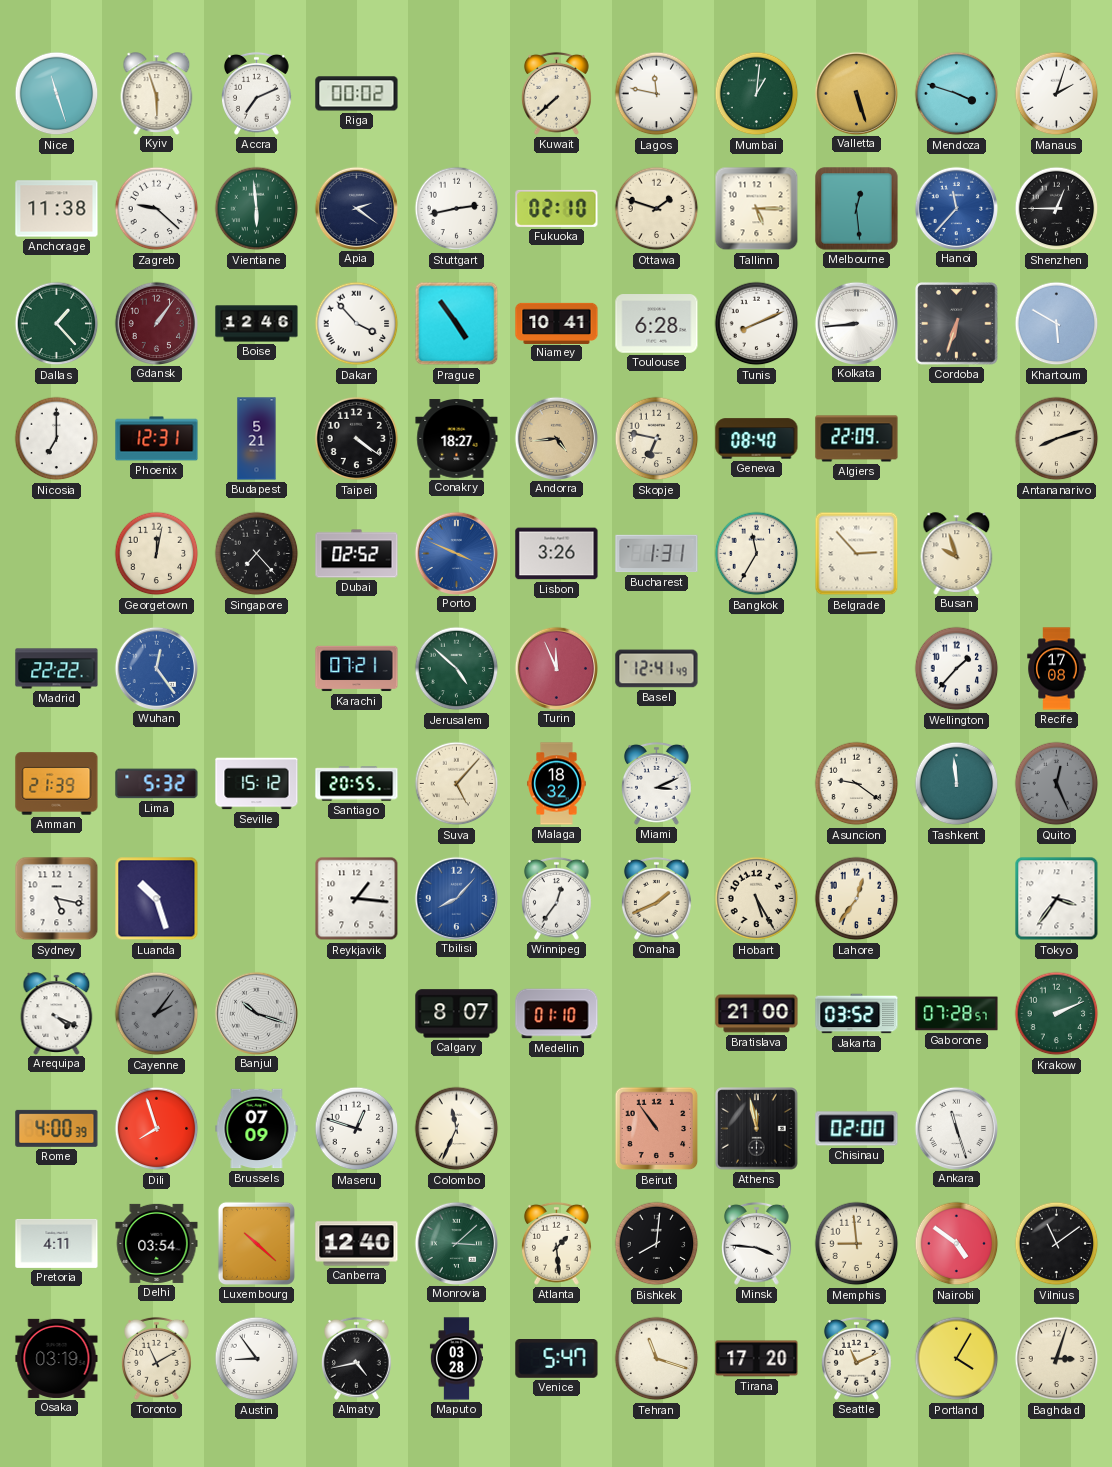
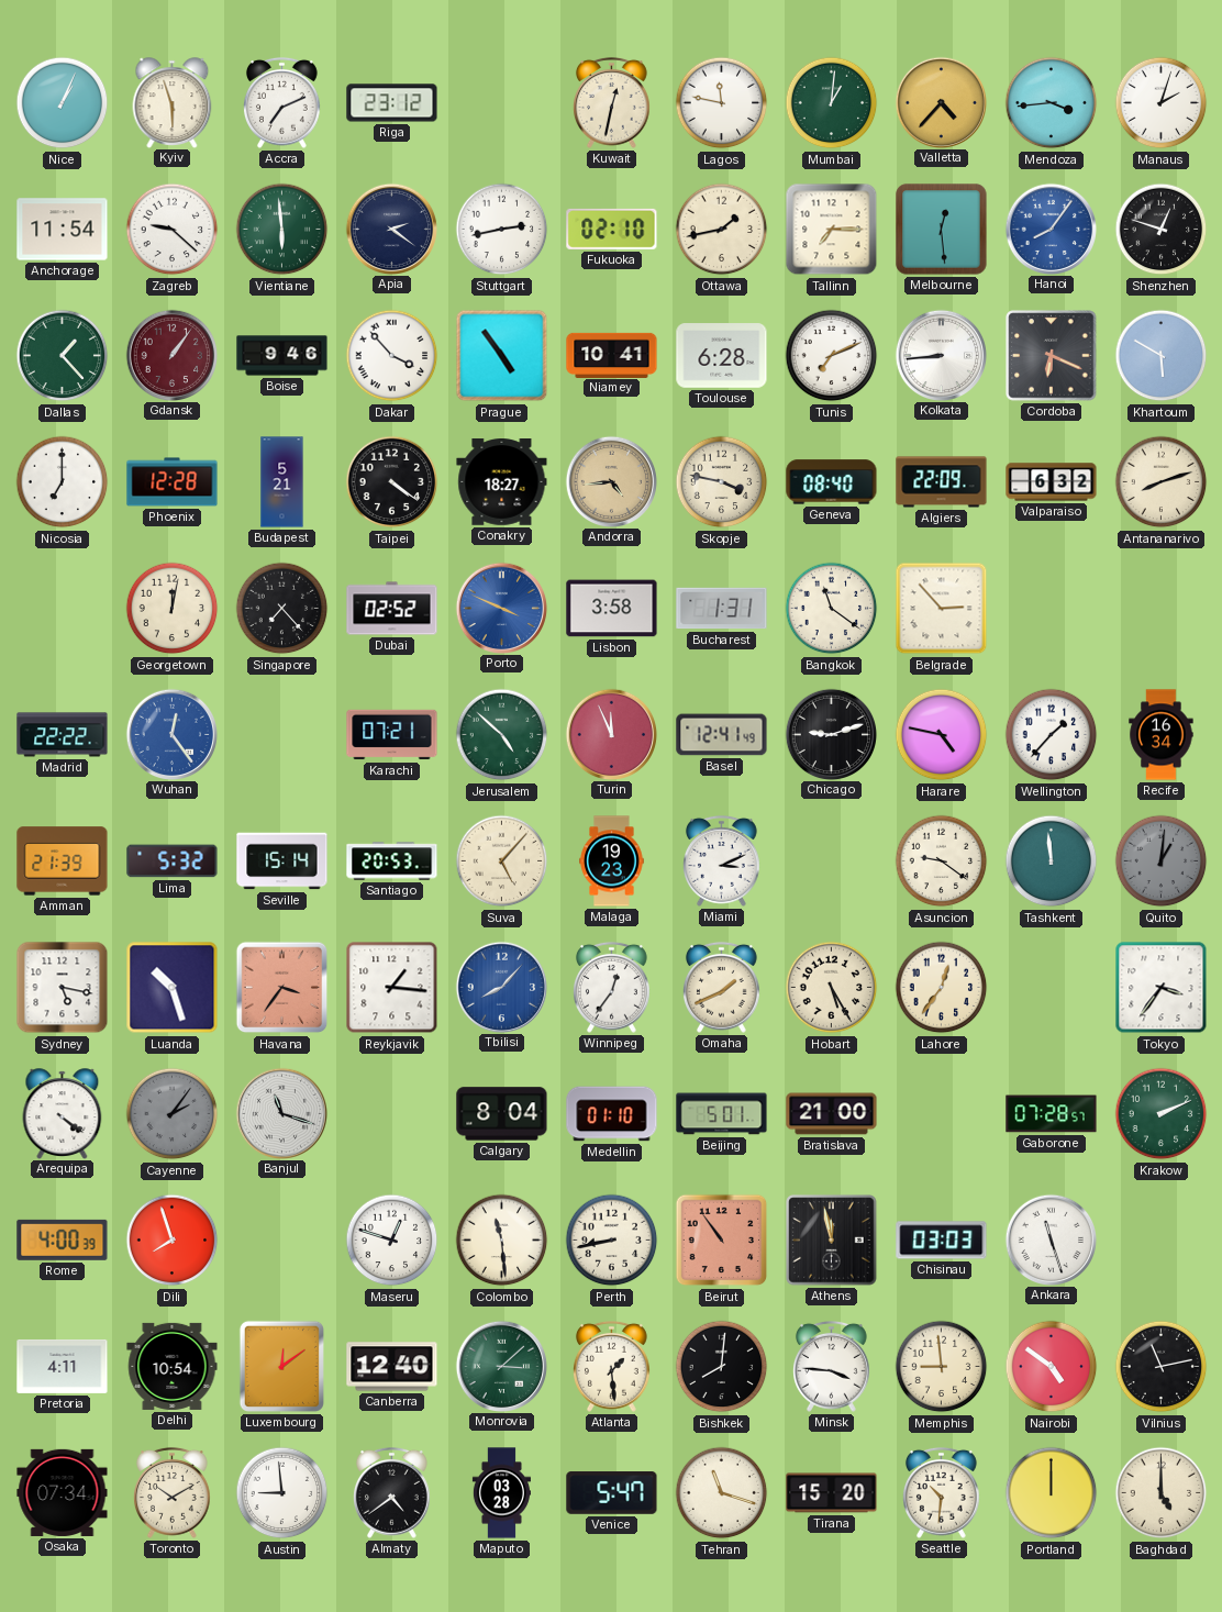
Nice: 11:27 -> 1:04
Riga: 00:02 -> 23:12
Kuwait: 7:38 -> 12:32
Valletta: 5:27 -> 4:37
Mendoza: 3:48 -> 3:44
Anchorage: 11:38 -> 11:54
Ottawa: 1:48 -> 1:43
Tallinn: 5:15 -> 7:15
Hanoi: 11:37 -> 8:06
Shenzhen: 12:45 -> 12:48
Boise: 12:46 -> 9:46
Tunis: 8:11 -> 7:11
Cordoba: 6:33 -> 6:19
Phoenix: 12:31 -> 12:28
Skopje: 6:47 -> 3:47
Valparaiso: none -> 6:32
Lisbon: 3:26 -> 3:58
Bangkok: 11:35 -> 11:21
Busan: 9:57 -> none
Chicago: none -> 9:12
Harare: none -> 4:47
Recife: 17:08 -> 16:34
Seville: 15:12 -> 15:14
Santiago: 20:55 -> 20:53
Malaga: 18:32 -> 19:23
Quito: 12:26 -> 1:01
Havana: none -> 3:36
Arequipa: 4:19 -> 4:21
Banjul: 10:18 -> 11:18
Calgary: 8:07 -> 8:04
Beijing: none -> 5:01
Jakarta: 03:52 -> none
Brussels: 07:09 -> none
Colombo: 11:34 -> 11:29
Perth: none -> 8:43
Chisinau: 02:00 -> 03:03
Delhi: 03:54 -> 10:54
Luxembourg: 10:22 -> 12:09
Vilnius: 11:09 -> 11:13
Osaka: 03:19 -> 07:34
Toronto: 11:10 -> 10:10
Austin: 8:54 -> 8:59
Almaty: 4:43 -> 4:39
Tirana: 17:20 -> 15:20
Seattle: 11:11 -> 10:31
Portland: 4:05 -> 12:00
Baghdad: 3:03 -> 5:00
